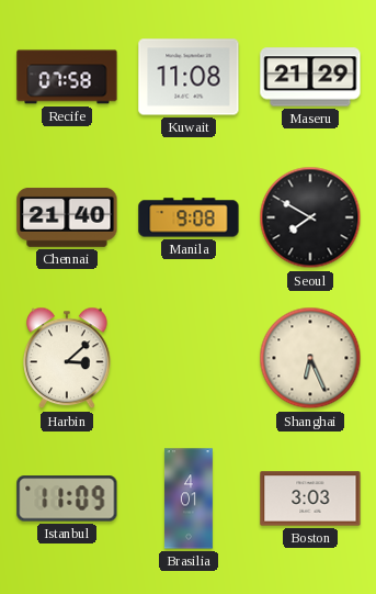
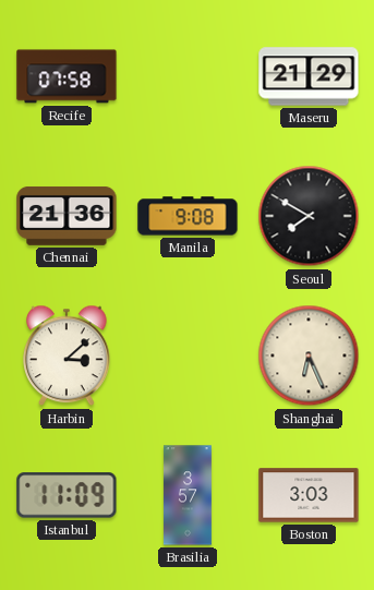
Kuwait: 11:08 -> none
Chennai: 21:40 -> 21:36
Brasilia: 4:01 -> 3:57
